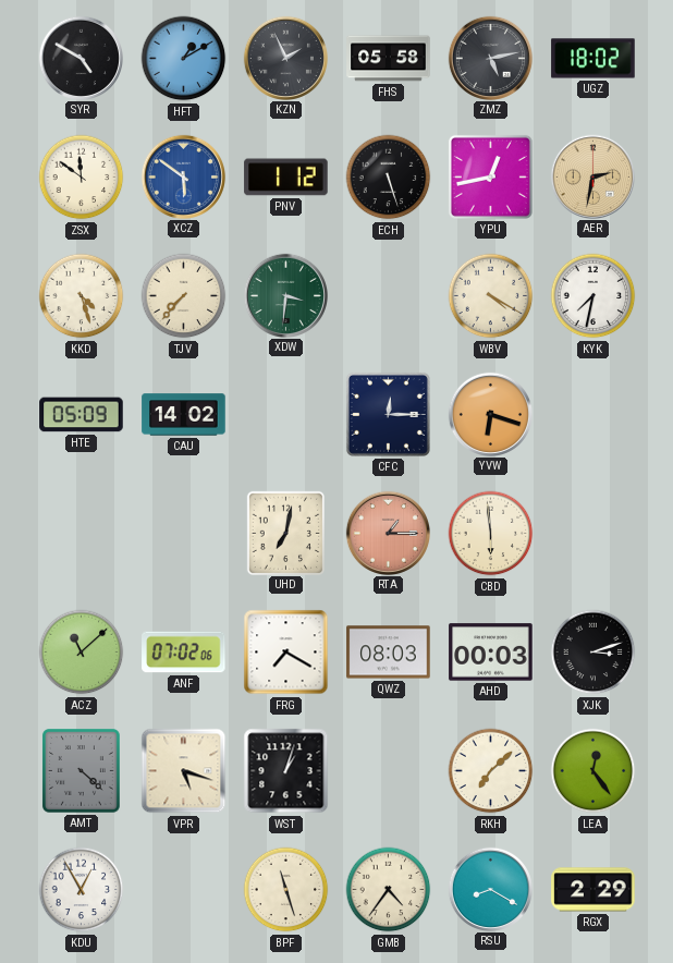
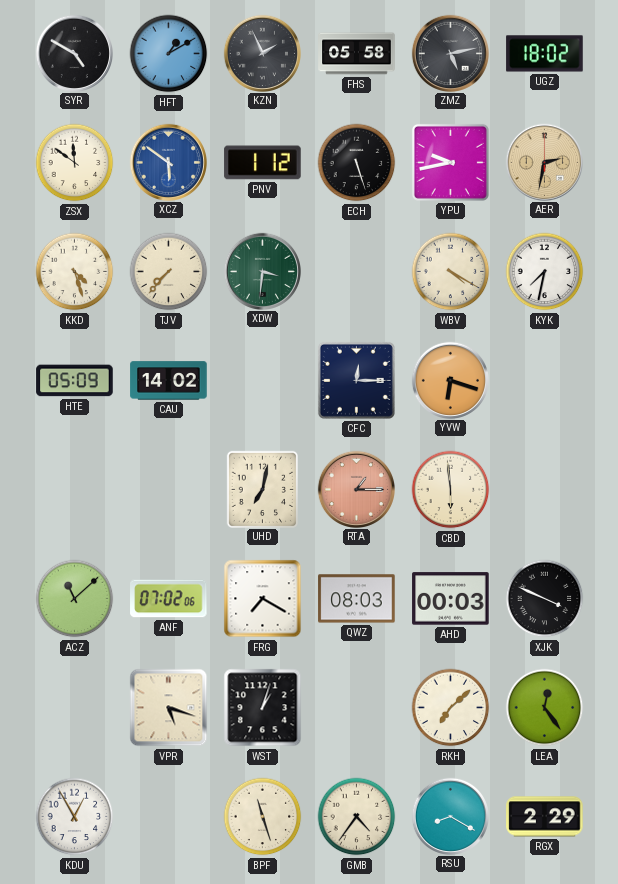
YPU: 12:43 -> 9:43
XJK: 3:12 -> 3:49
AMT: 4:22 -> none
